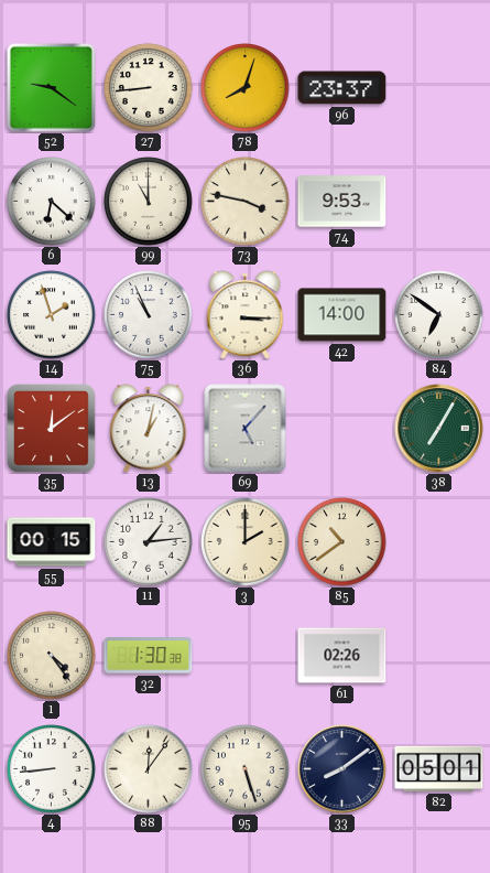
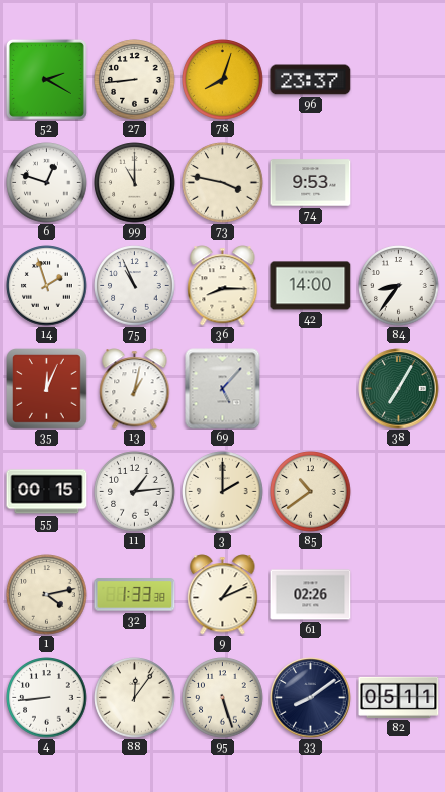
52: 9:21 -> 2:20
6: 6:22 -> 12:48
36: 3:15 -> 8:15
84: 6:51 -> 8:36
35: 12:09 -> 12:04
1: 4:24 -> 4:13
32: 1:30 -> 1:33
9: none -> 1:11
82: 05:01 -> 05:11
